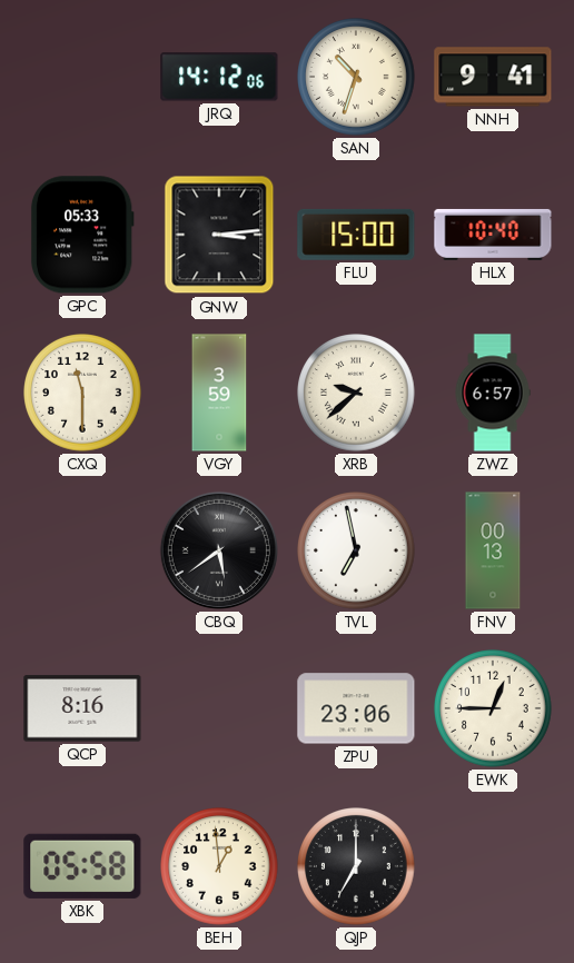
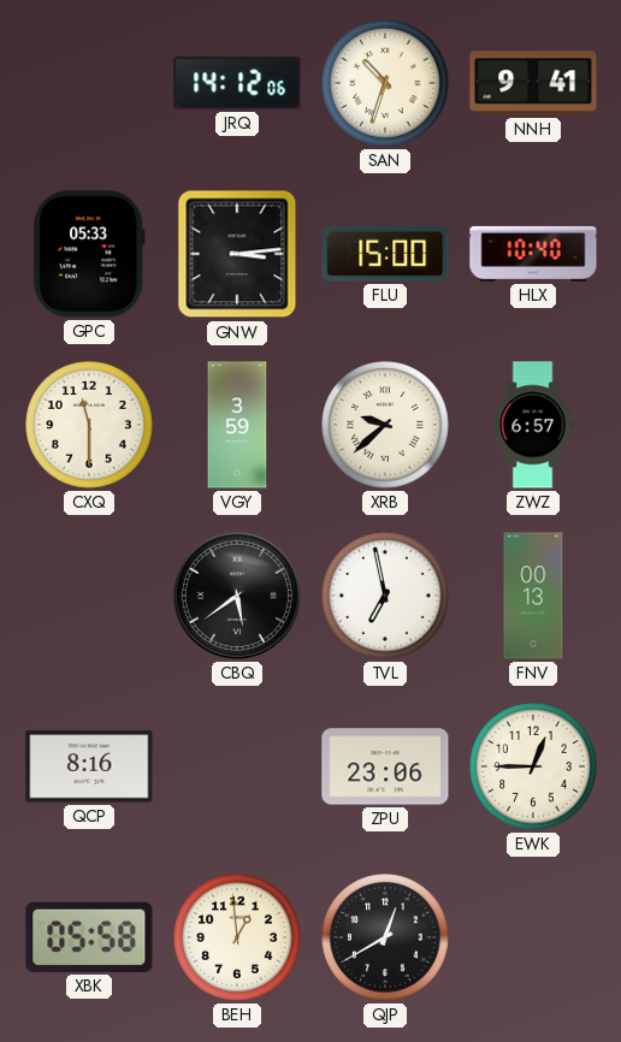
QJP: 7:00 -> 12:40
